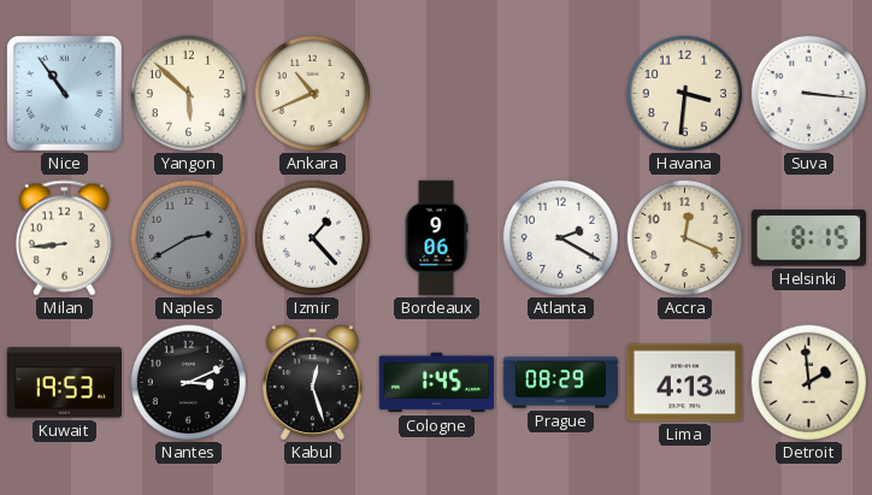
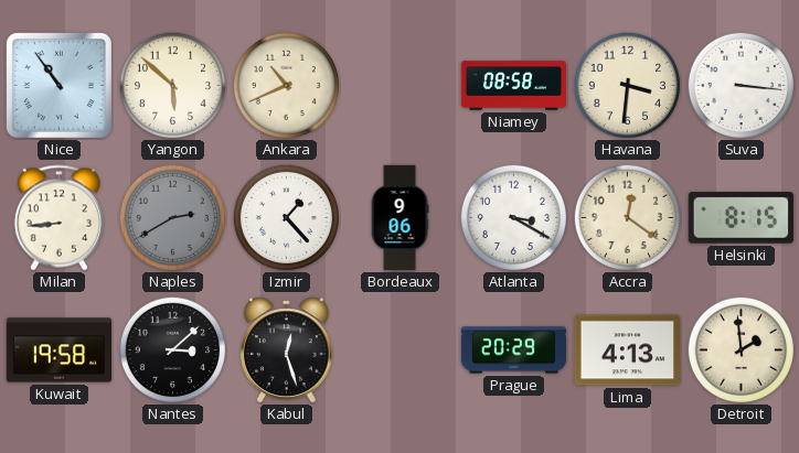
Niamey: none -> 08:58
Atlanta: 2:20 -> 3:20
Accra: 12:19 -> 12:21
Kuwait: 19:53 -> 19:58
Nantes: 3:11 -> 3:08
Cologne: 1:45 -> none
Prague: 08:29 -> 20:29
